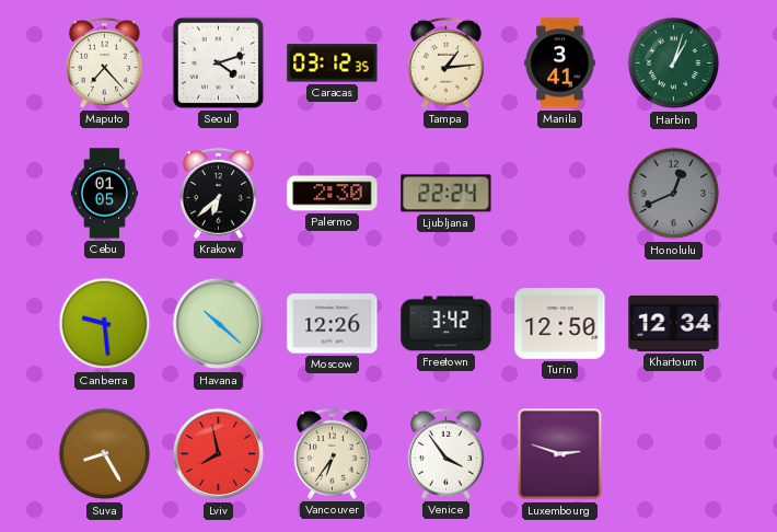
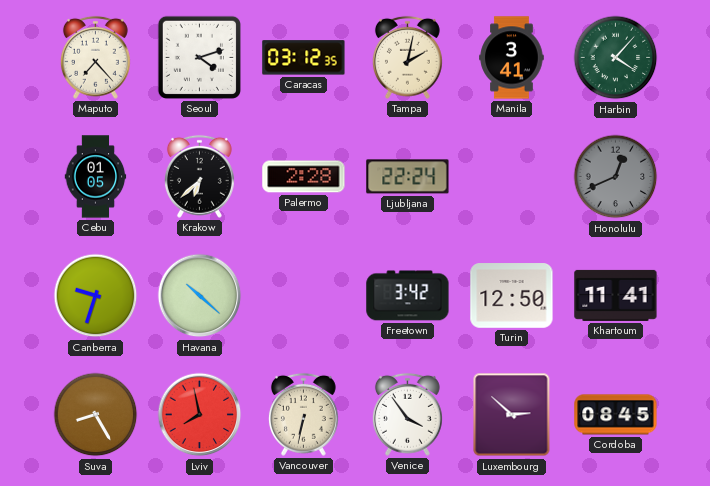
Tampa: 1:14 -> 2:02
Harbin: 1:03 -> 4:07
Palermo: 2:30 -> 2:28
Canberra: 9:29 -> 9:33
Moscow: 12:26 -> none
Khartoum: 12:34 -> 11:41
Vancouver: 6:36 -> 6:32
Luxembourg: 2:48 -> 2:52
Cordoba: none -> 08:45
